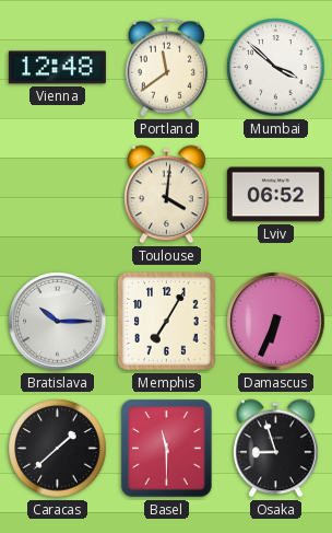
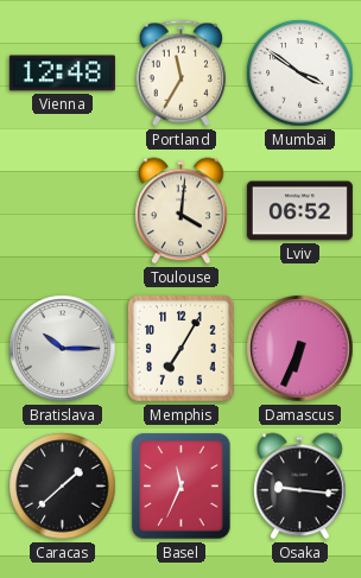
Portland: 11:39 -> 11:35
Mumbai: 3:52 -> 3:51
Basel: 11:30 -> 11:34
Osaka: 8:57 -> 9:16
